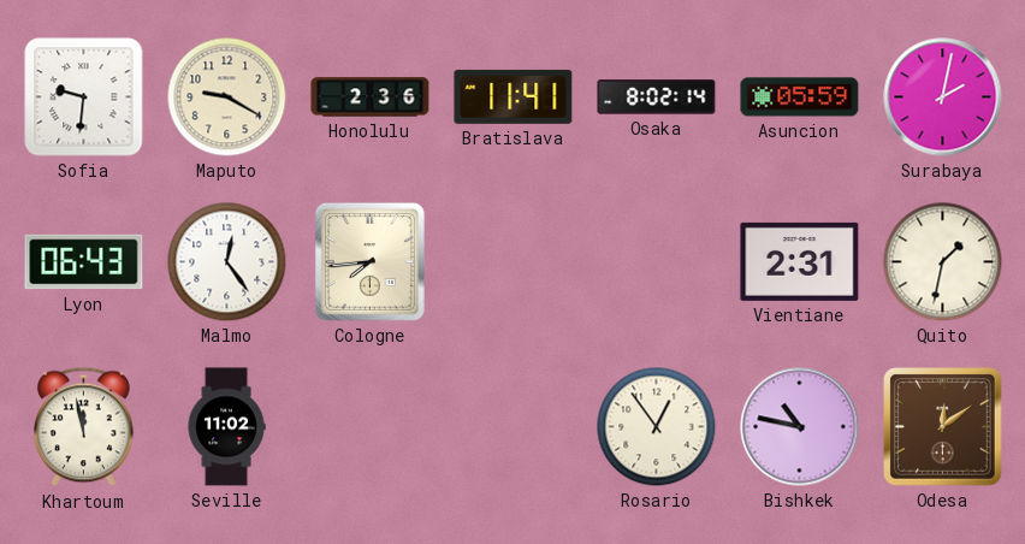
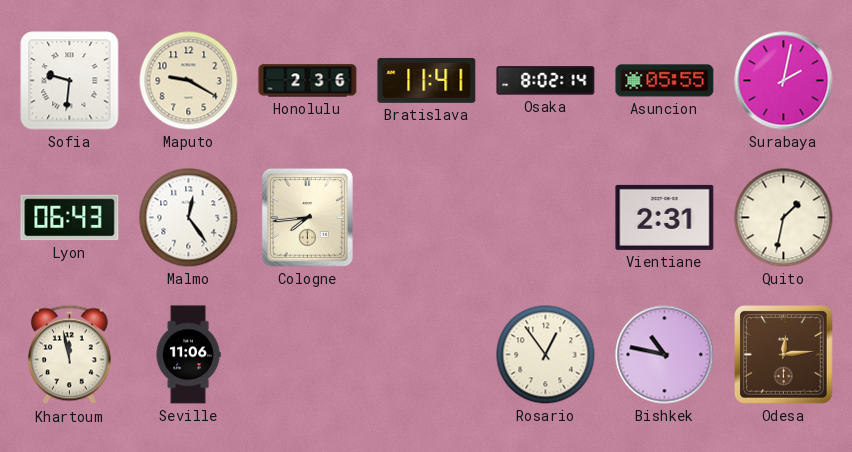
Asuncion: 05:59 -> 05:55
Seville: 11:02 -> 11:06
Odesa: 12:09 -> 12:14
